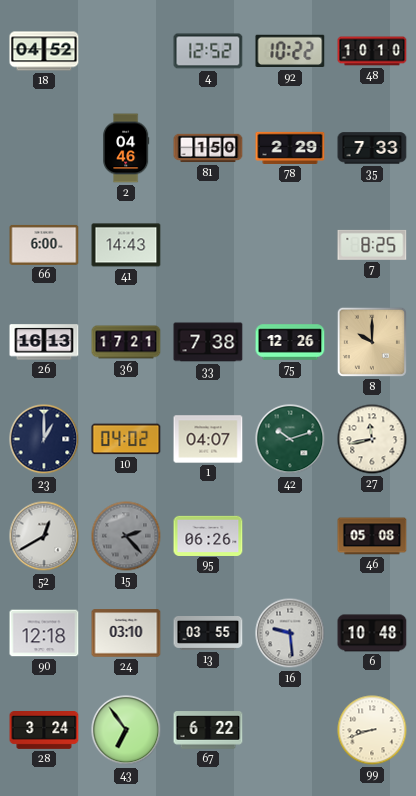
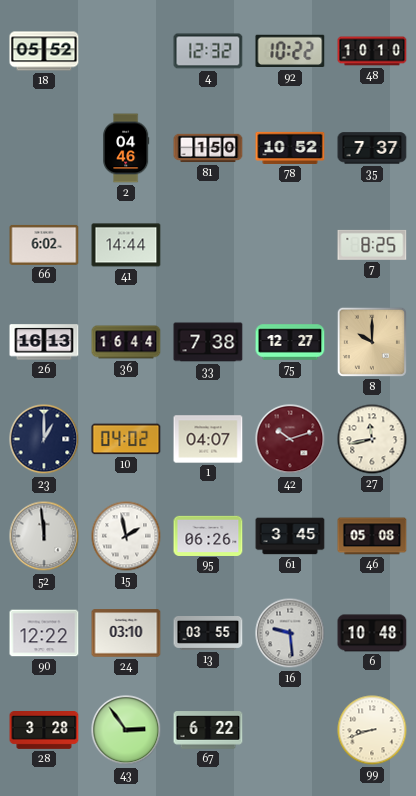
18: 04:52 -> 05:52
4: 12:52 -> 12:32
78: 2:29 -> 10:52
35: 7:33 -> 7:37
66: 6:00 -> 6:02
41: 14:43 -> 14:44
36: 17:21 -> 16:44
75: 12:26 -> 12:27
42 dial: green -> burgundy
52: 12:40 -> 11:59
15: 2:23 -> 1:58
15 dial: grey -> white
61: none -> 3:45
90: 12:18 -> 12:22
28: 3:24 -> 3:28
43: 6:54 -> 2:54
